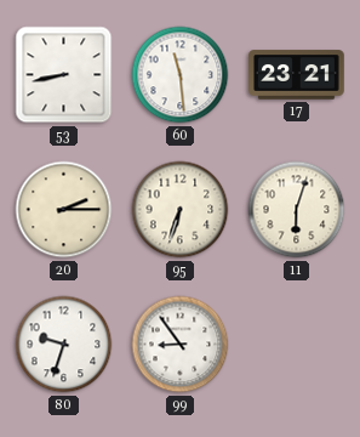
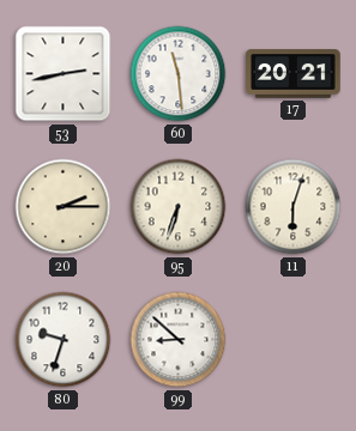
53: 8:43 -> 2:43
17: 23:21 -> 20:21
99: 8:54 -> 8:52
